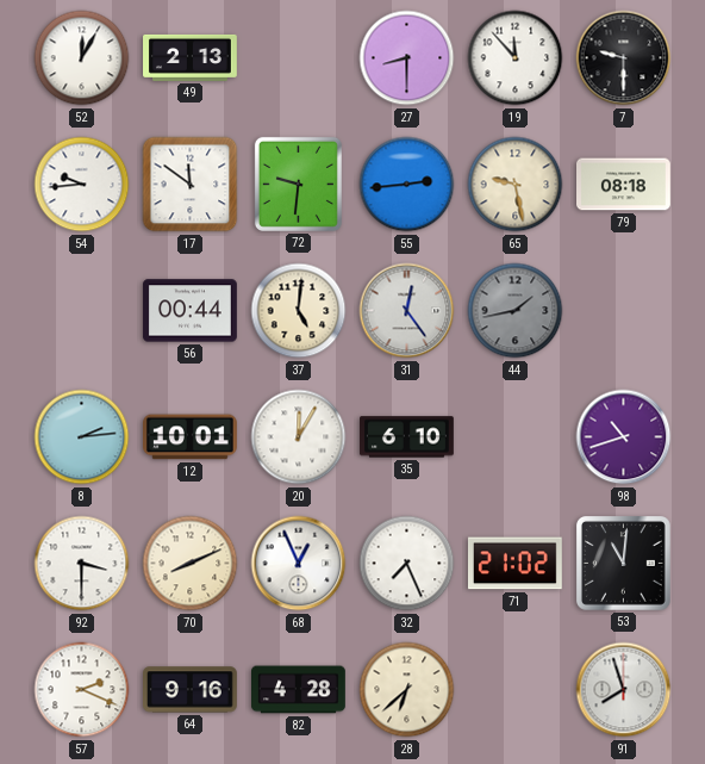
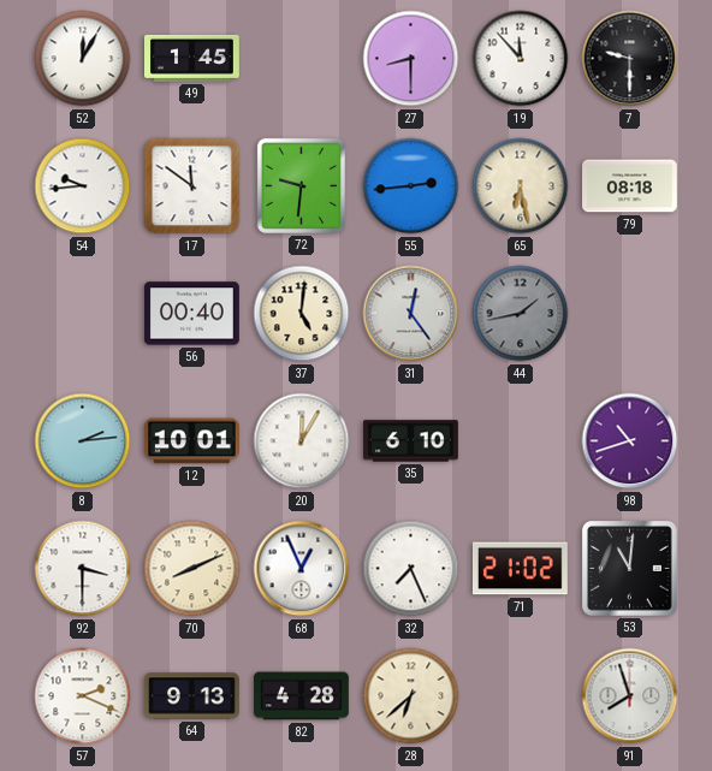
49: 2:13 -> 1:45
65: 9:28 -> 6:28
56: 00:44 -> 00:40
64: 9:16 -> 9:13
